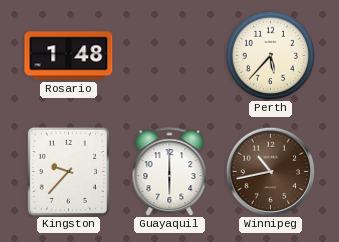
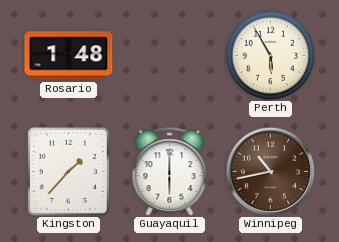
Perth: 5:37 -> 5:55
Kingston: 9:37 -> 1:37
